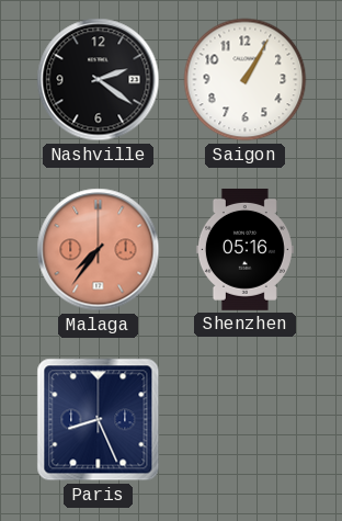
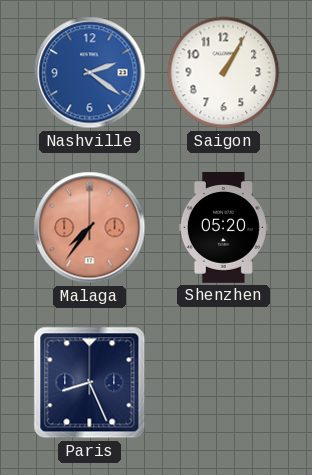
Nashville dial: black -> blue
Shenzhen: 05:16 -> 05:20
